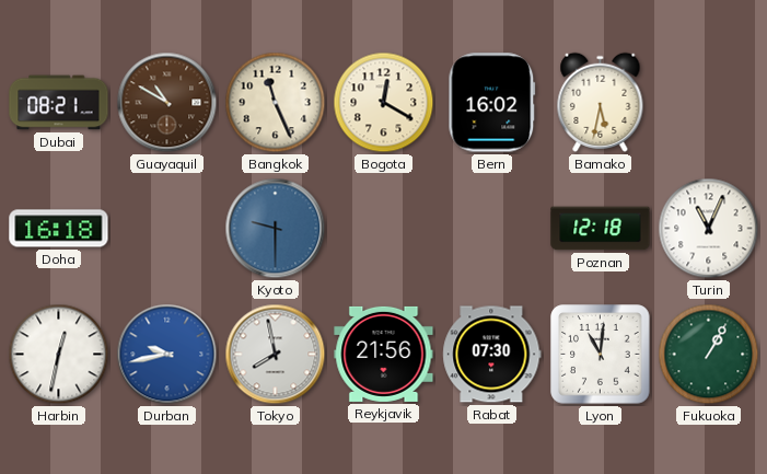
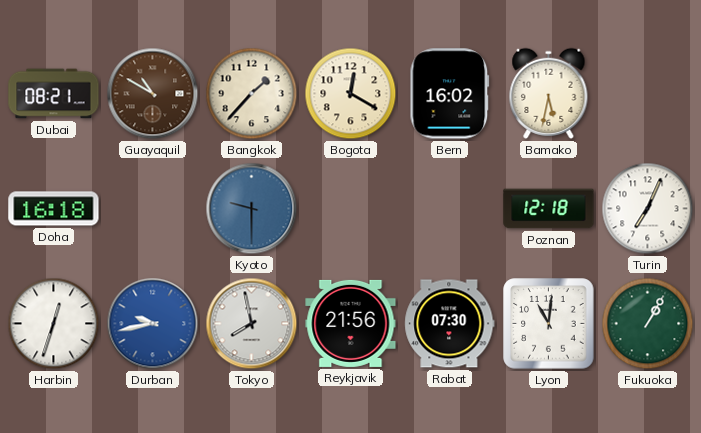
Bangkok: 11:26 -> 1:37
Turin: 11:04 -> 7:04
Harbin: 12:32 -> 12:33
